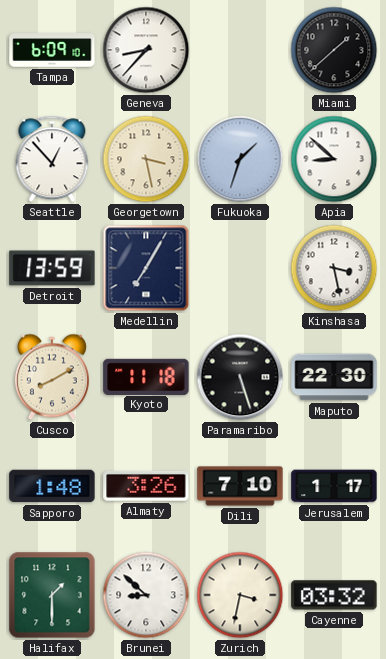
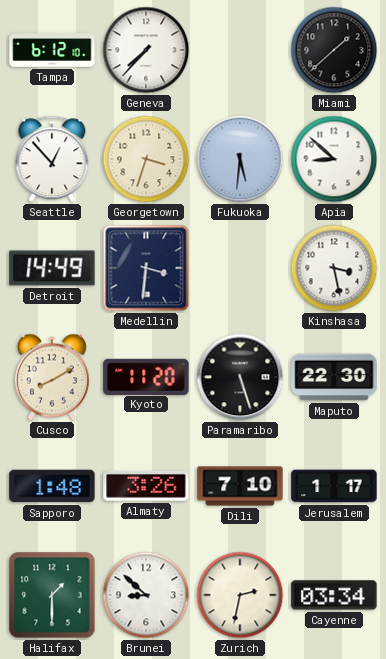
Tampa: 6:09 -> 6:12
Geneva: 8:37 -> 7:37
Georgetown: 3:28 -> 3:33
Fukuoka: 1:33 -> 5:31
Detroit: 13:59 -> 14:49
Medellin: 7:05 -> 3:31
Kyoto: 11:18 -> 11:20
Zurich: 3:32 -> 2:32
Cayenne: 03:32 -> 03:34
